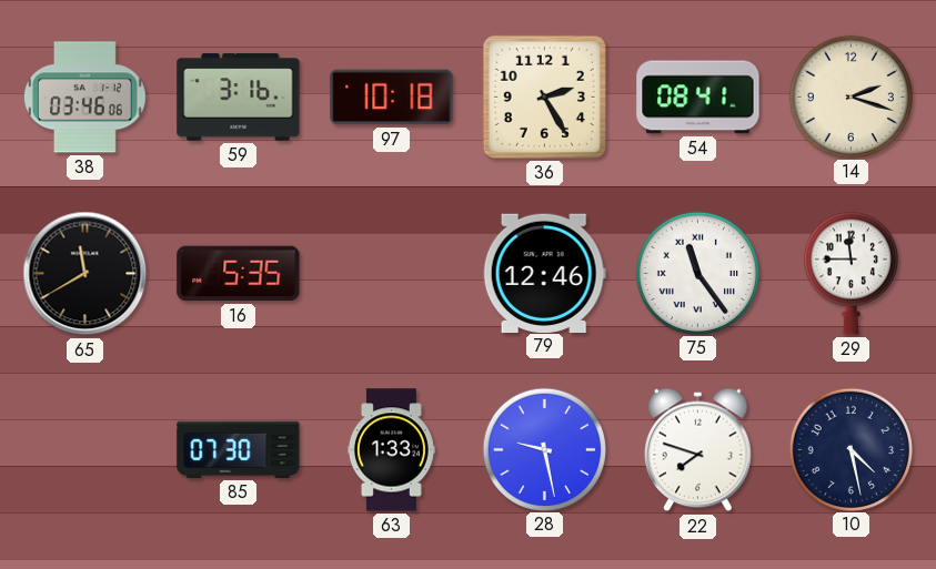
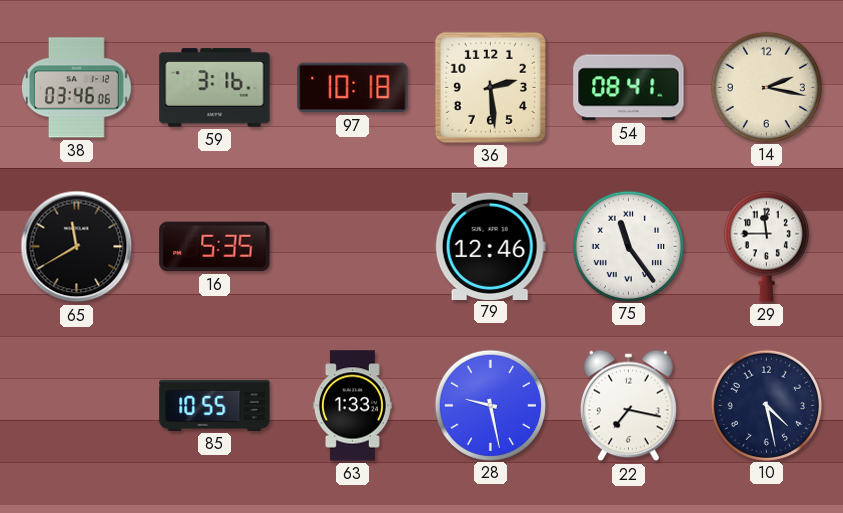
36: 2:25 -> 2:29
14: 2:18 -> 2:17
85: 07:30 -> 10:55
22: 7:48 -> 7:17
